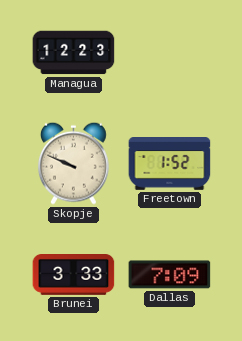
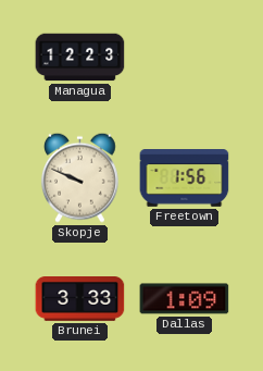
Freetown: 1:52 -> 1:56
Dallas: 7:09 -> 1:09
